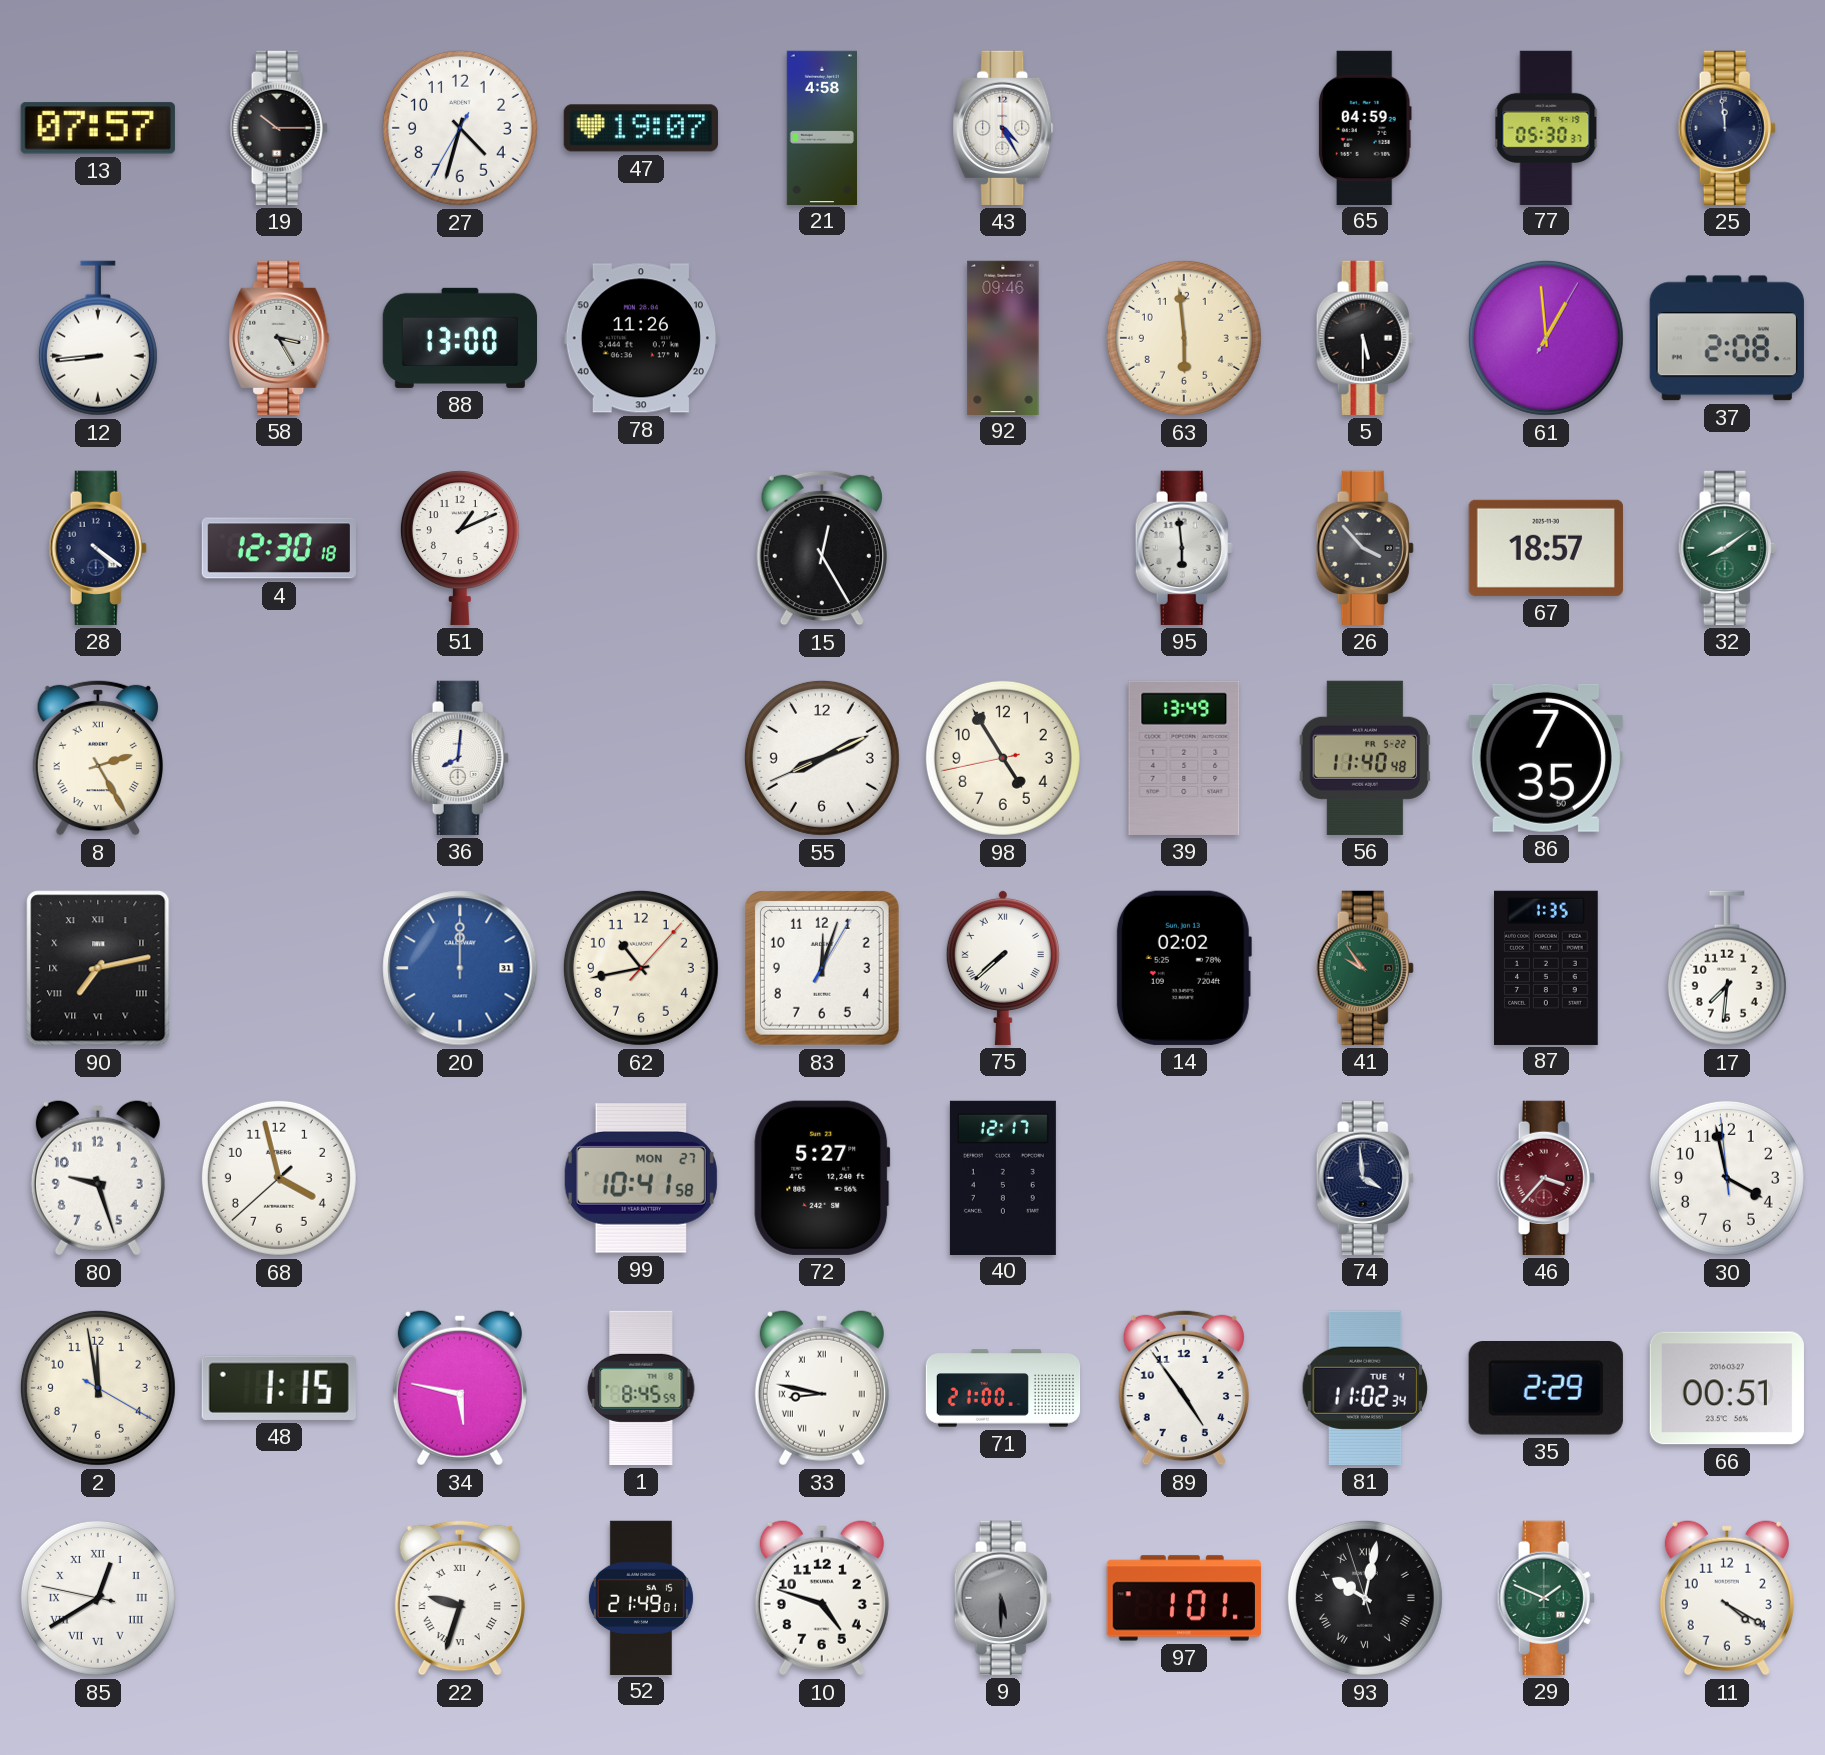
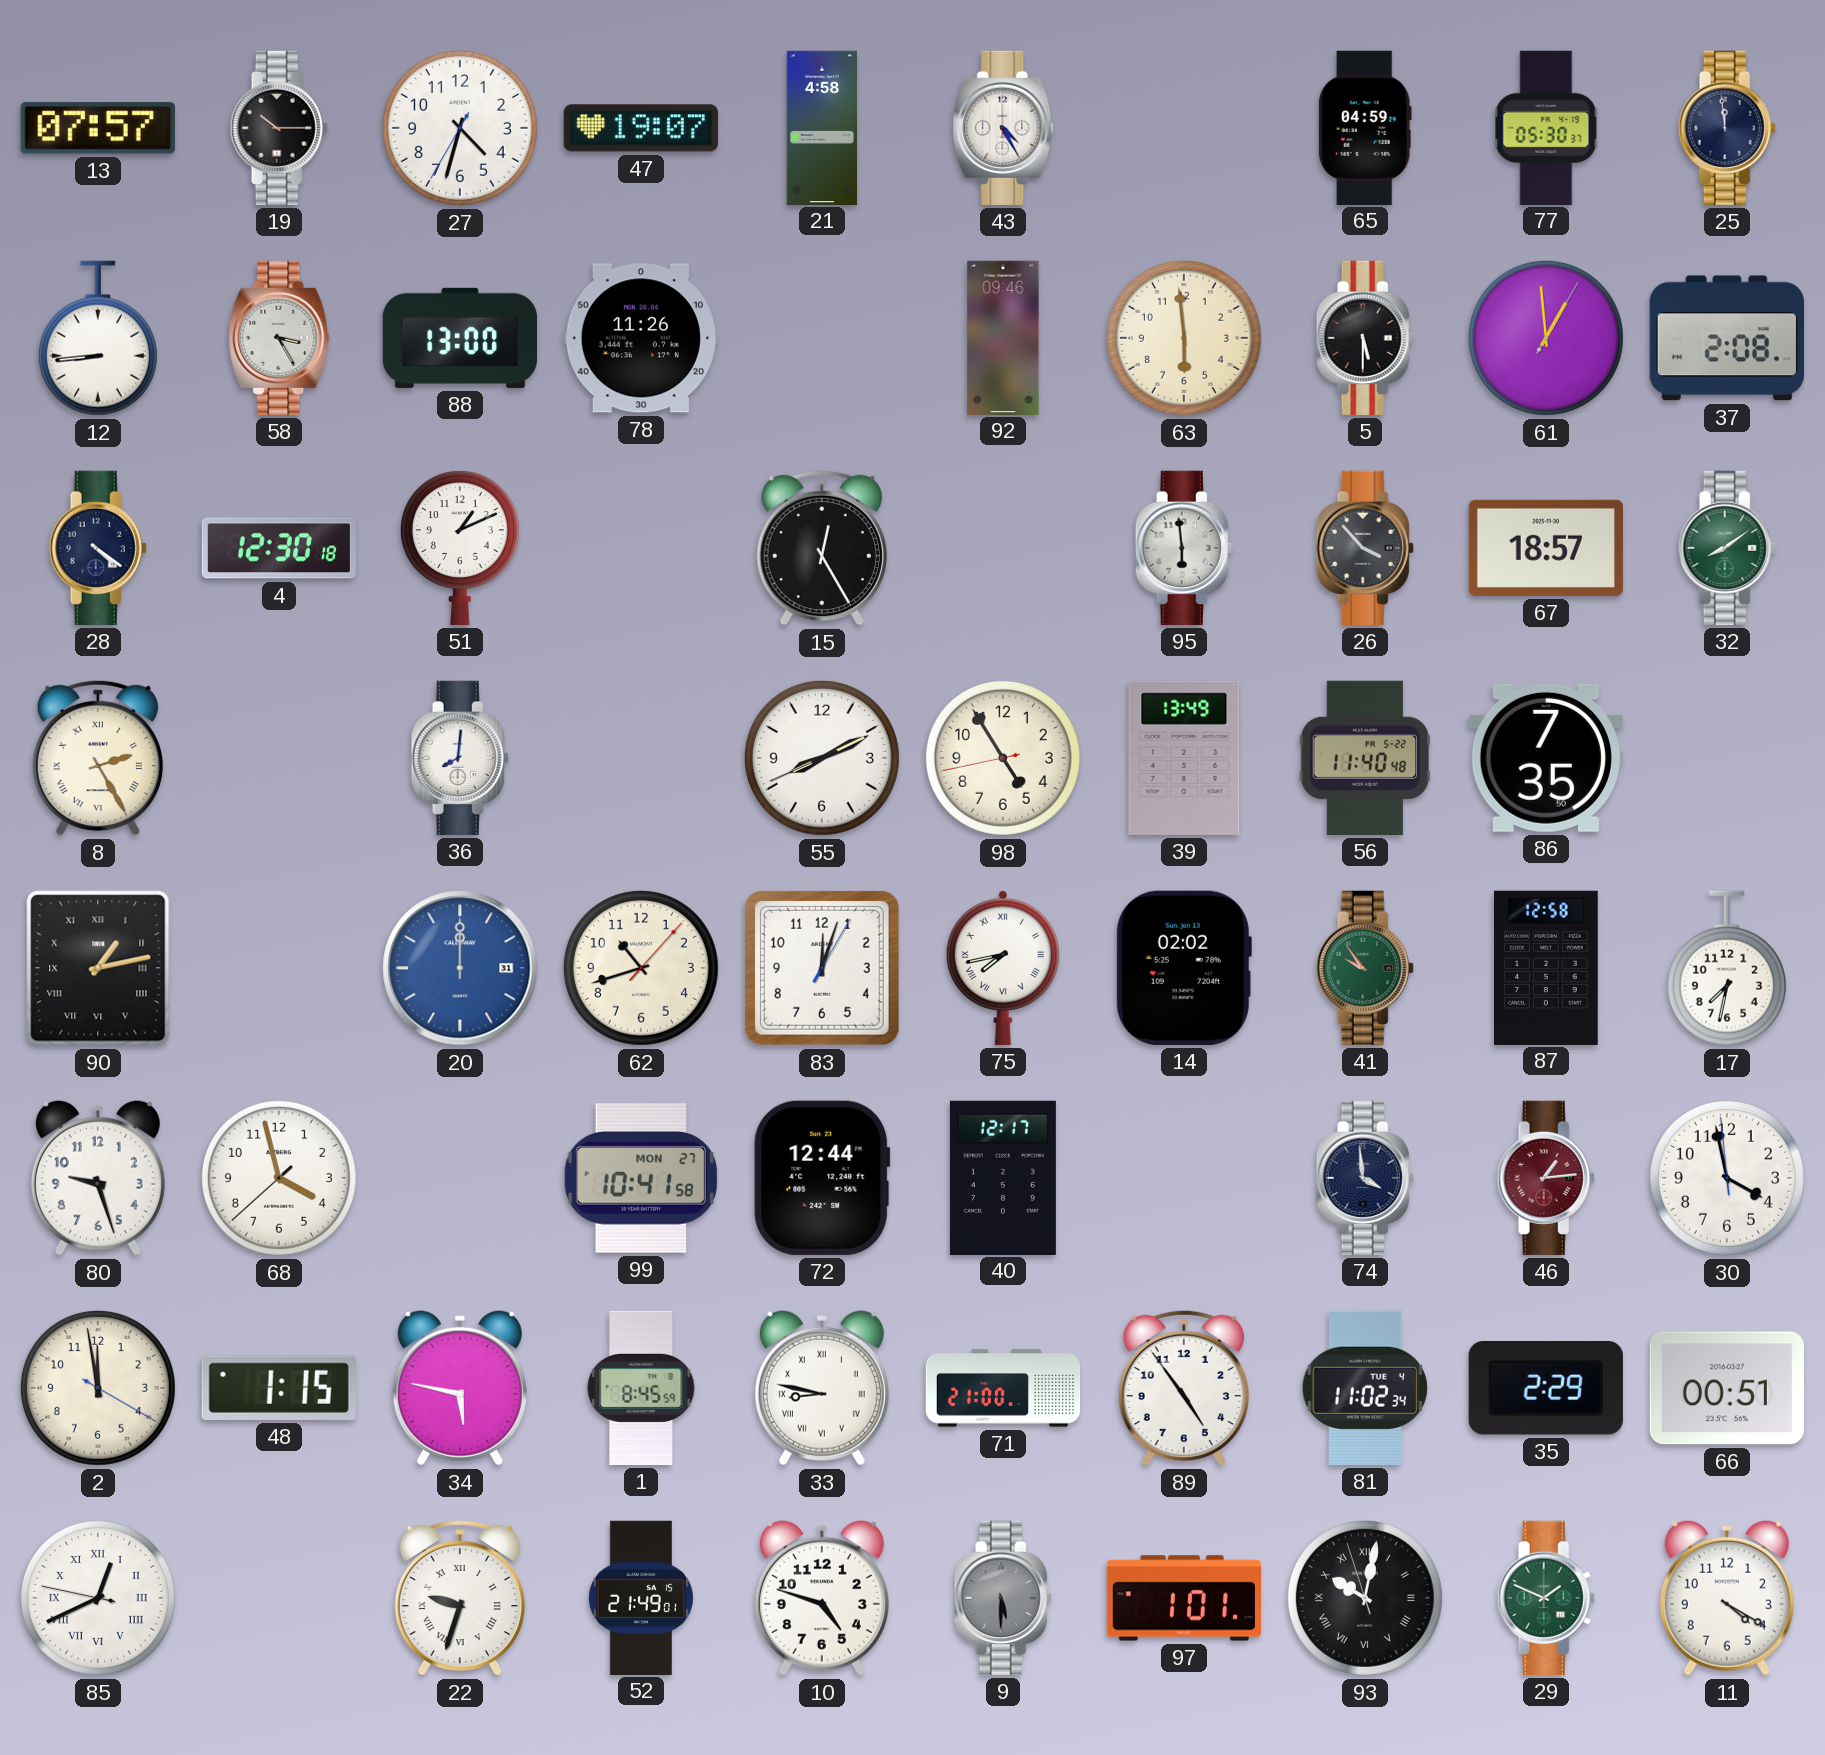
90: 7:13 -> 1:13
62: 10:43 -> 10:42
75: 7:38 -> 7:43
87: 1:35 -> 12:58
17: 7:31 -> 7:32
72: 5:27 -> 12:44
46: 3:37 -> 1:14
85: 12:39 -> 12:40
